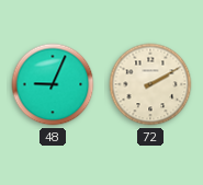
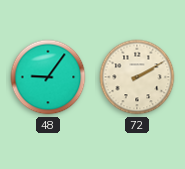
48: 9:04 -> 9:06
